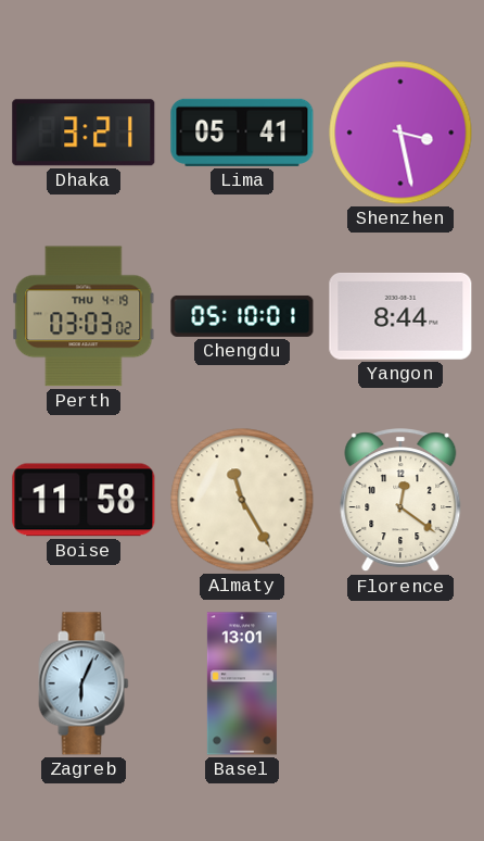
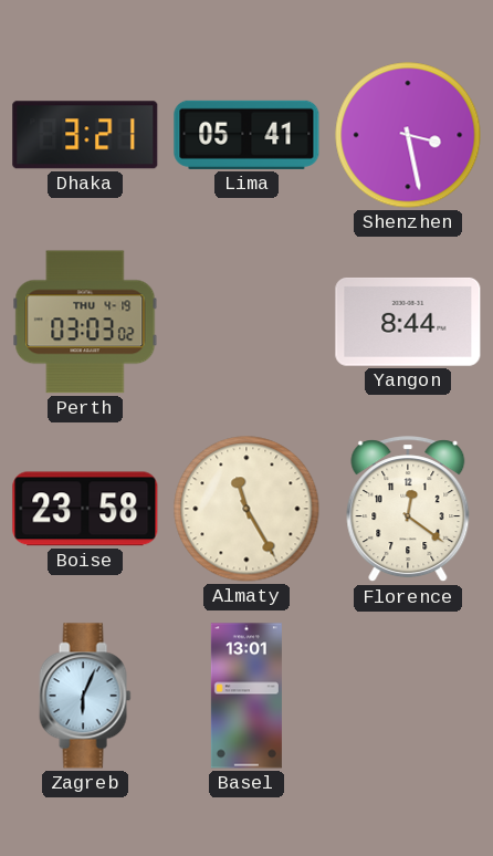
Chengdu: 05:10 -> none
Boise: 11:58 -> 23:58
